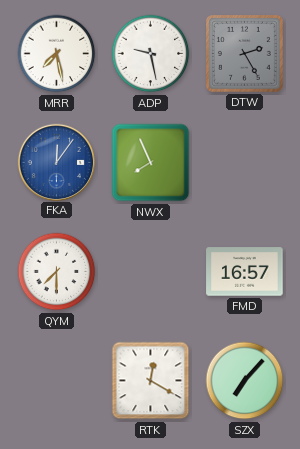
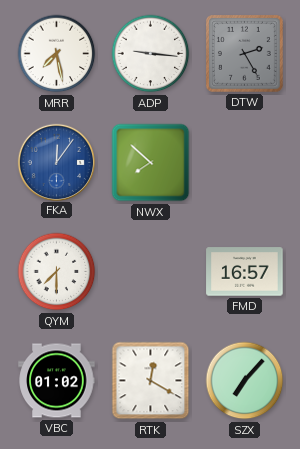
ADP: 9:28 -> 9:16
NWX: 7:56 -> 7:52
VBC: none -> 01:02
